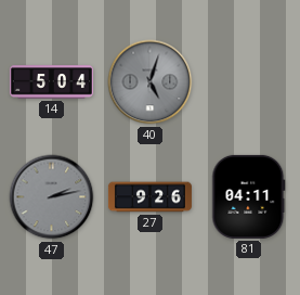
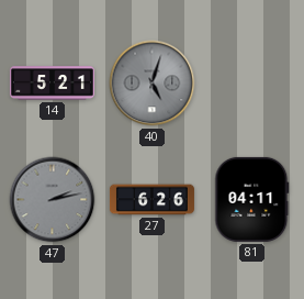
14: 5:04 -> 5:21
27: 9:26 -> 6:26
